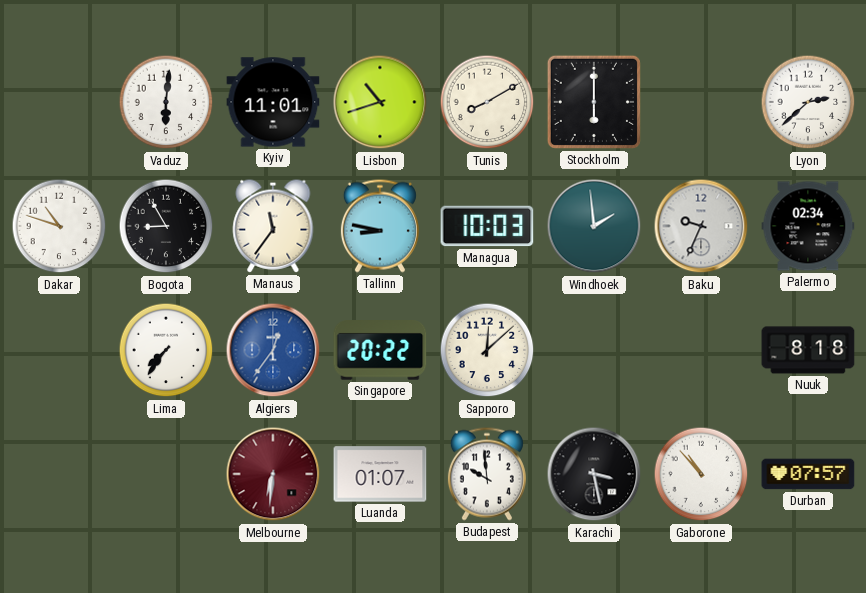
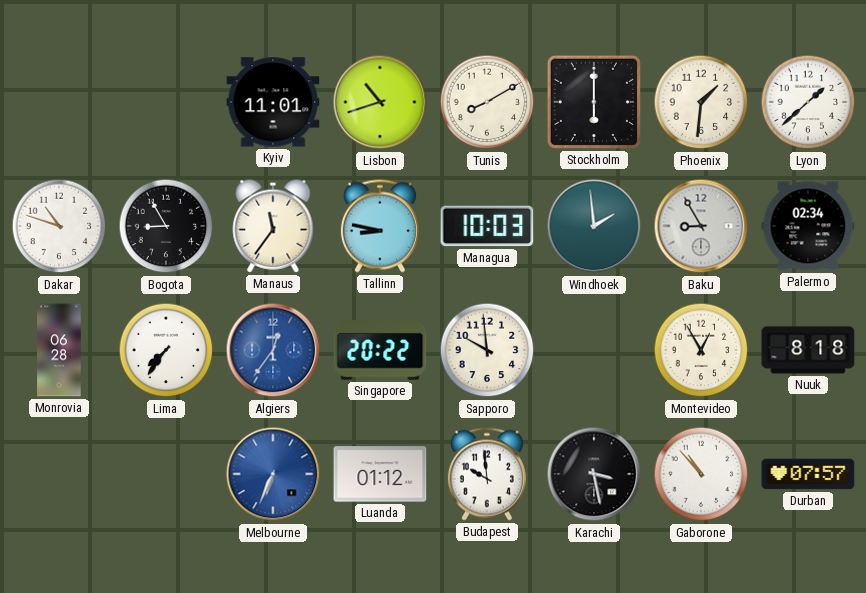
Vaduz: 6:01 -> none
Phoenix: none -> 1:31
Lyon: 2:38 -> 1:38
Baku: 9:34 -> 8:55
Monrovia: none -> 06:28
Sapporo: 12:08 -> 9:59
Montevideo: none -> 12:55
Melbourne: 6:31 -> 6:34
Melbourne dial: burgundy -> blue
Luanda: 01:07 -> 01:12
